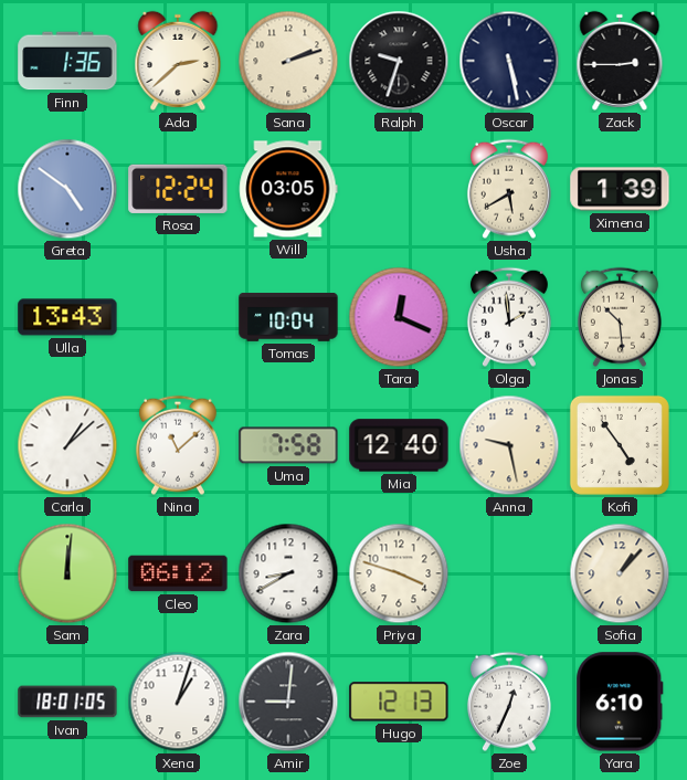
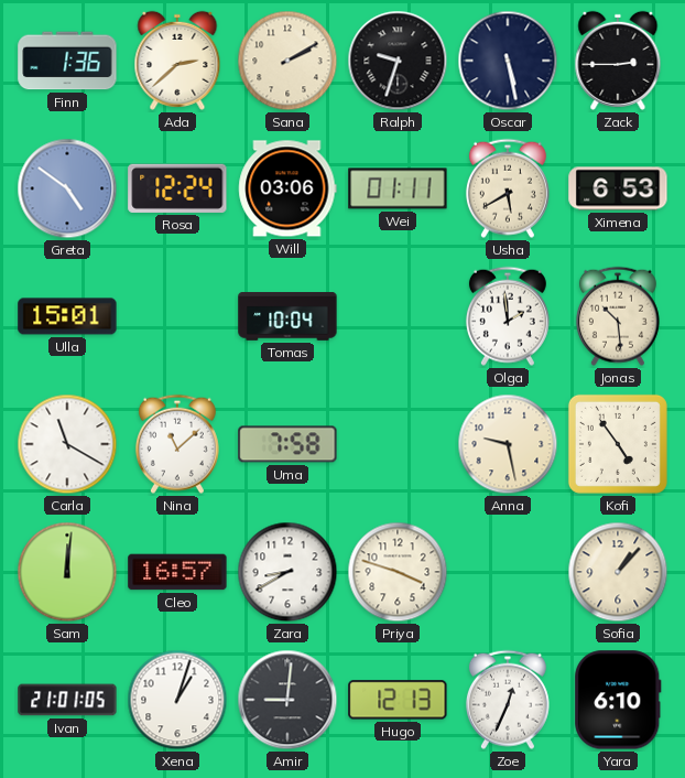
Sana: 2:12 -> 2:10
Will: 03:05 -> 03:06
Wei: none -> 01:11
Ximena: 1:39 -> 6:53
Ulla: 13:43 -> 15:01
Tara: 12:19 -> none
Carla: 1:08 -> 11:20
Mia: 12:40 -> none
Cleo: 06:12 -> 16:57
Ivan: 18:01 -> 21:01
